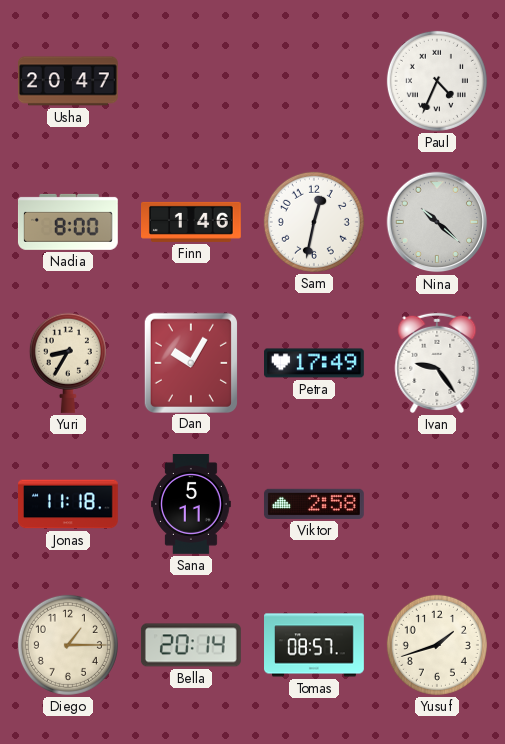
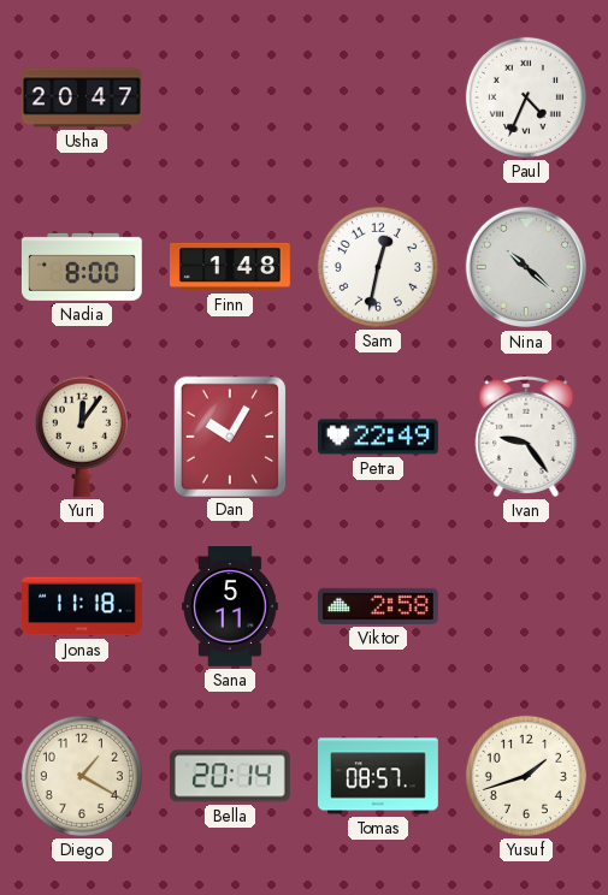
Finn: 1:46 -> 1:48
Yuri: 8:35 -> 12:06
Petra: 17:49 -> 22:49
Diego: 1:15 -> 1:20
